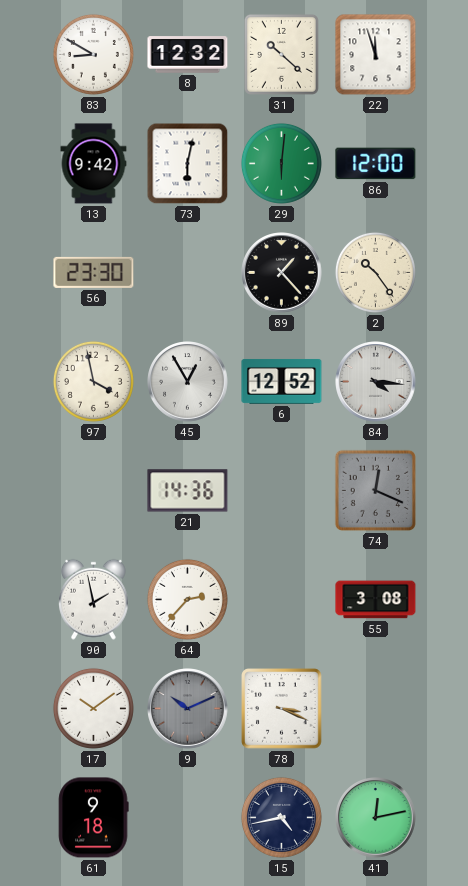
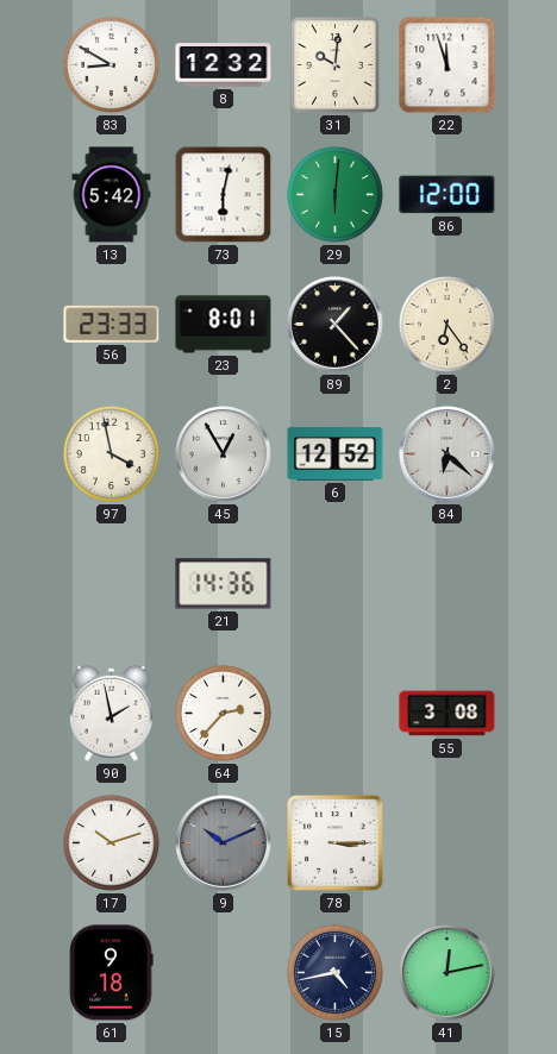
31: 10:22 -> 10:01
13: 9:42 -> 5:42
56: 23:30 -> 23:33
23: none -> 8:01
2: 10:24 -> 6:24
84: 4:16 -> 6:22
74: 12:19 -> none
17: 10:09 -> 10:12
78: 3:19 -> 3:15
